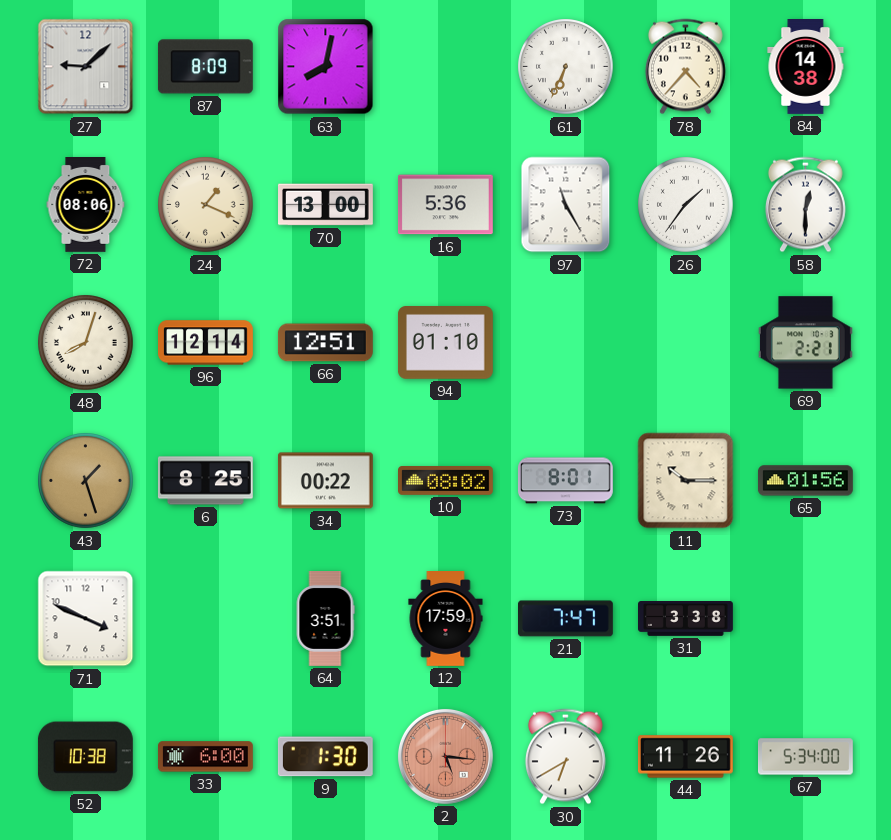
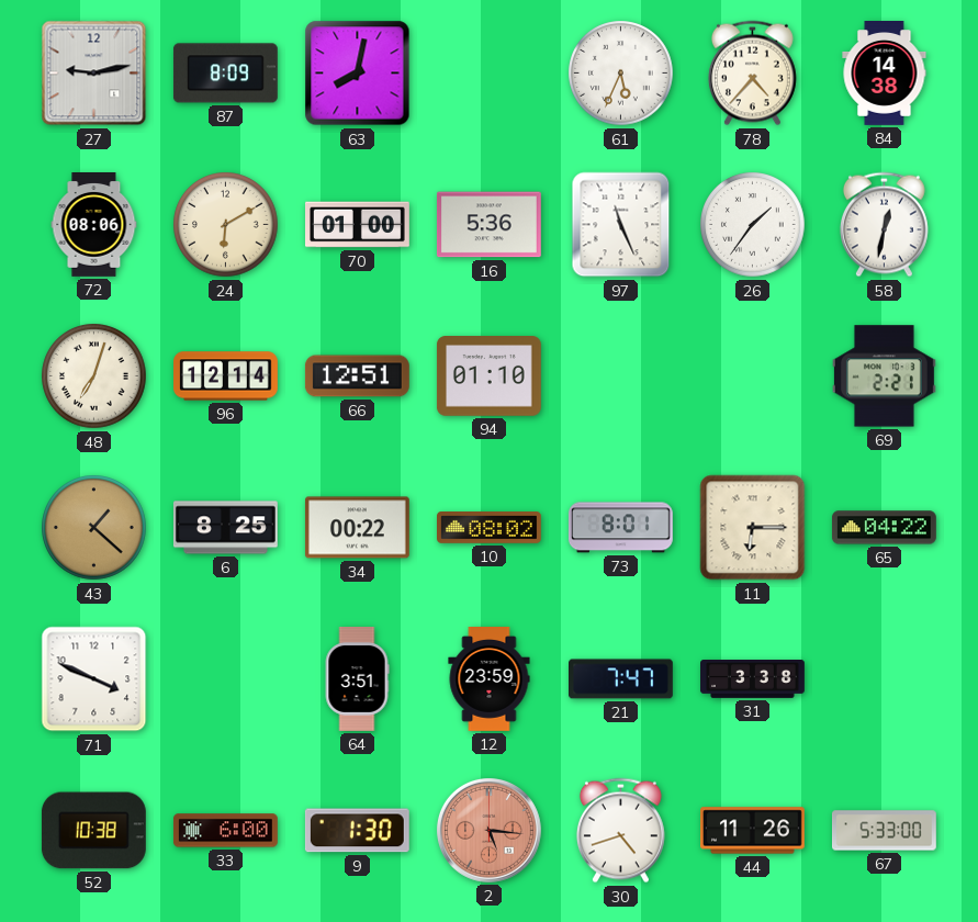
27: 9:08 -> 9:13
61: 6:34 -> 5:34
24: 1:19 -> 6:10
70: 13:00 -> 01:00
97: 11:25 -> 11:26
58: 12:30 -> 12:32
48: 8:03 -> 7:03
43: 1:27 -> 1:22
11: 10:15 -> 6:15
65: 01:56 -> 04:22
12: 17:59 -> 23:59
30: 6:40 -> 4:42
67: 5:34 -> 5:33
